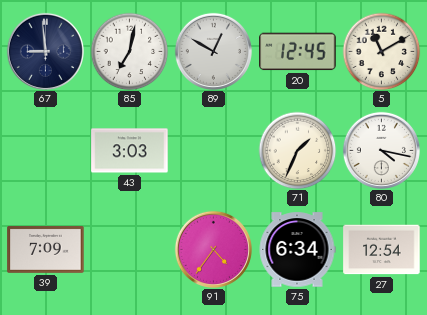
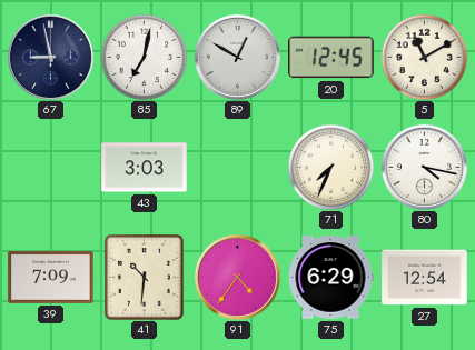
67: 8:59 -> 8:58
71: 1:34 -> 7:34
41: none -> 10:31
75: 6:34 -> 6:29
